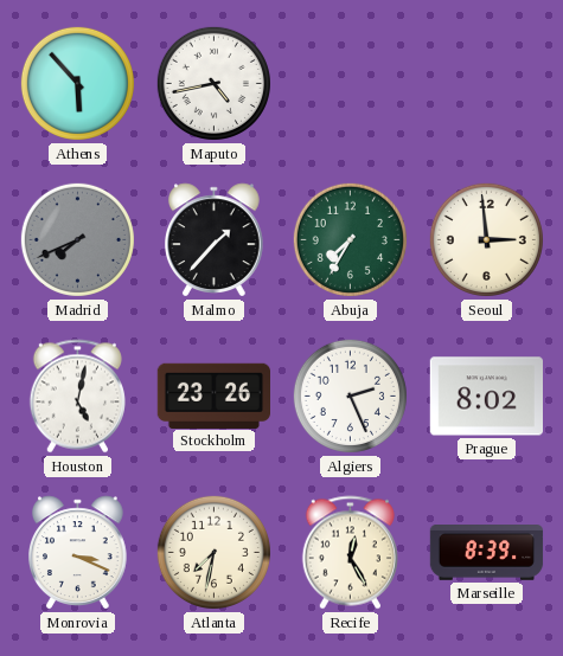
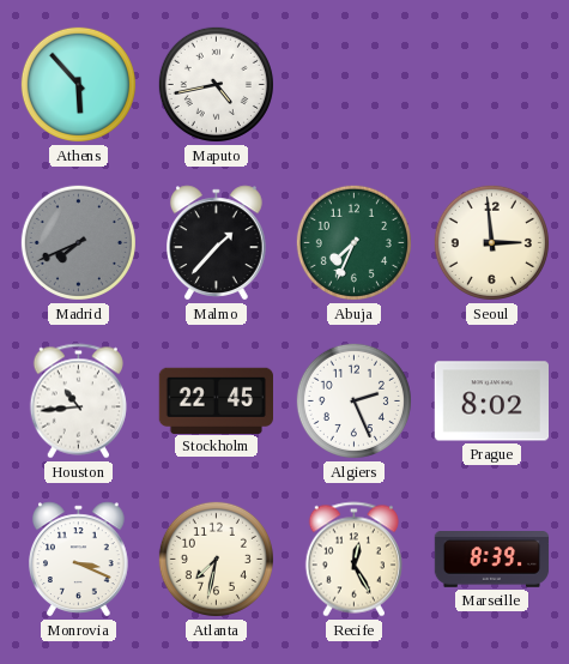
Abuja: 7:35 -> 7:34
Houston: 5:02 -> 10:44
Stockholm: 23:26 -> 22:45
